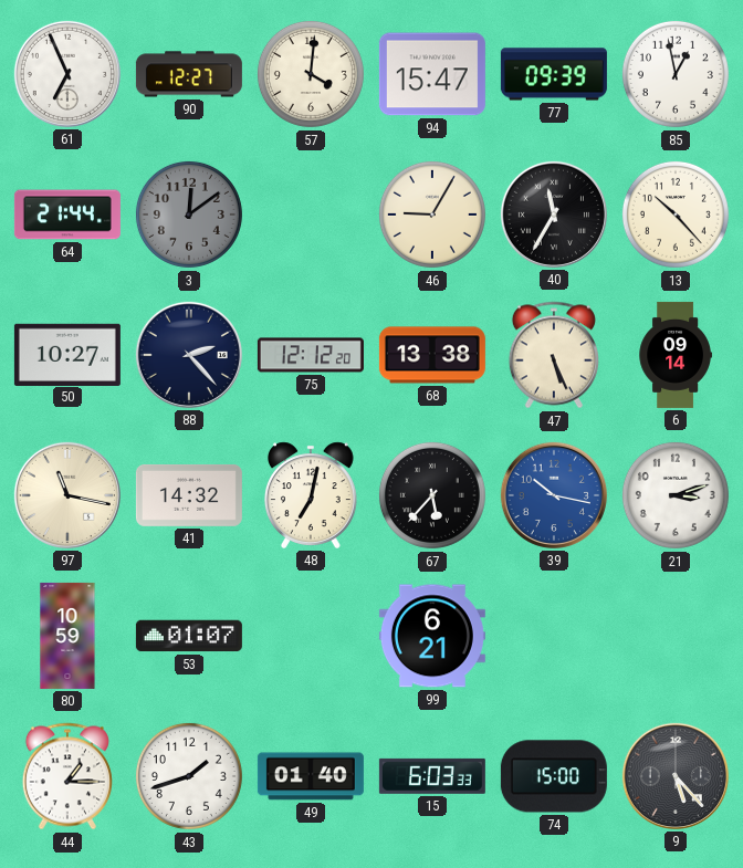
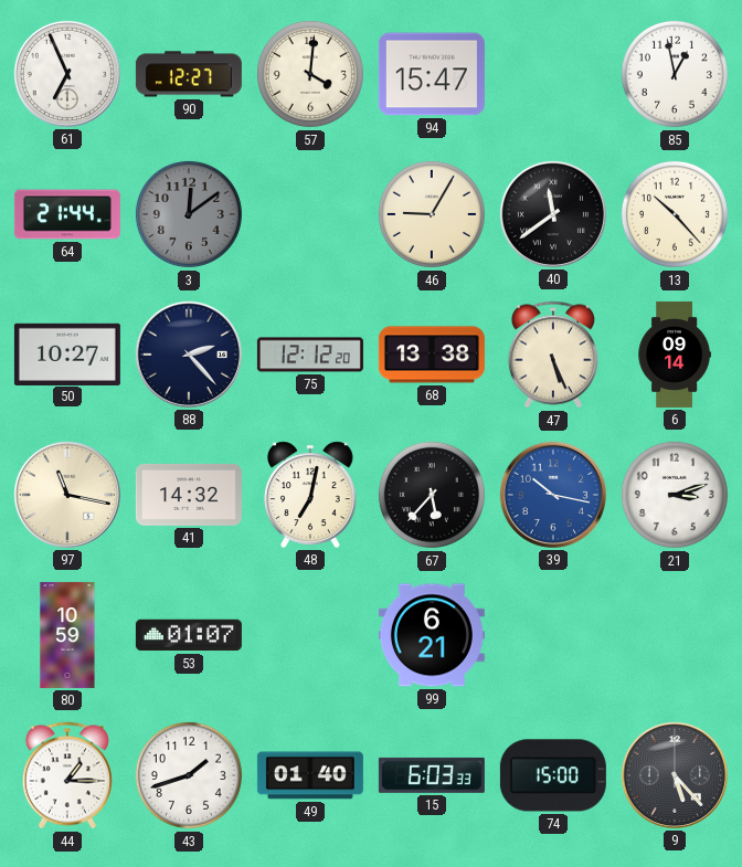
77: 09:39 -> none
40: 11:35 -> 11:39
